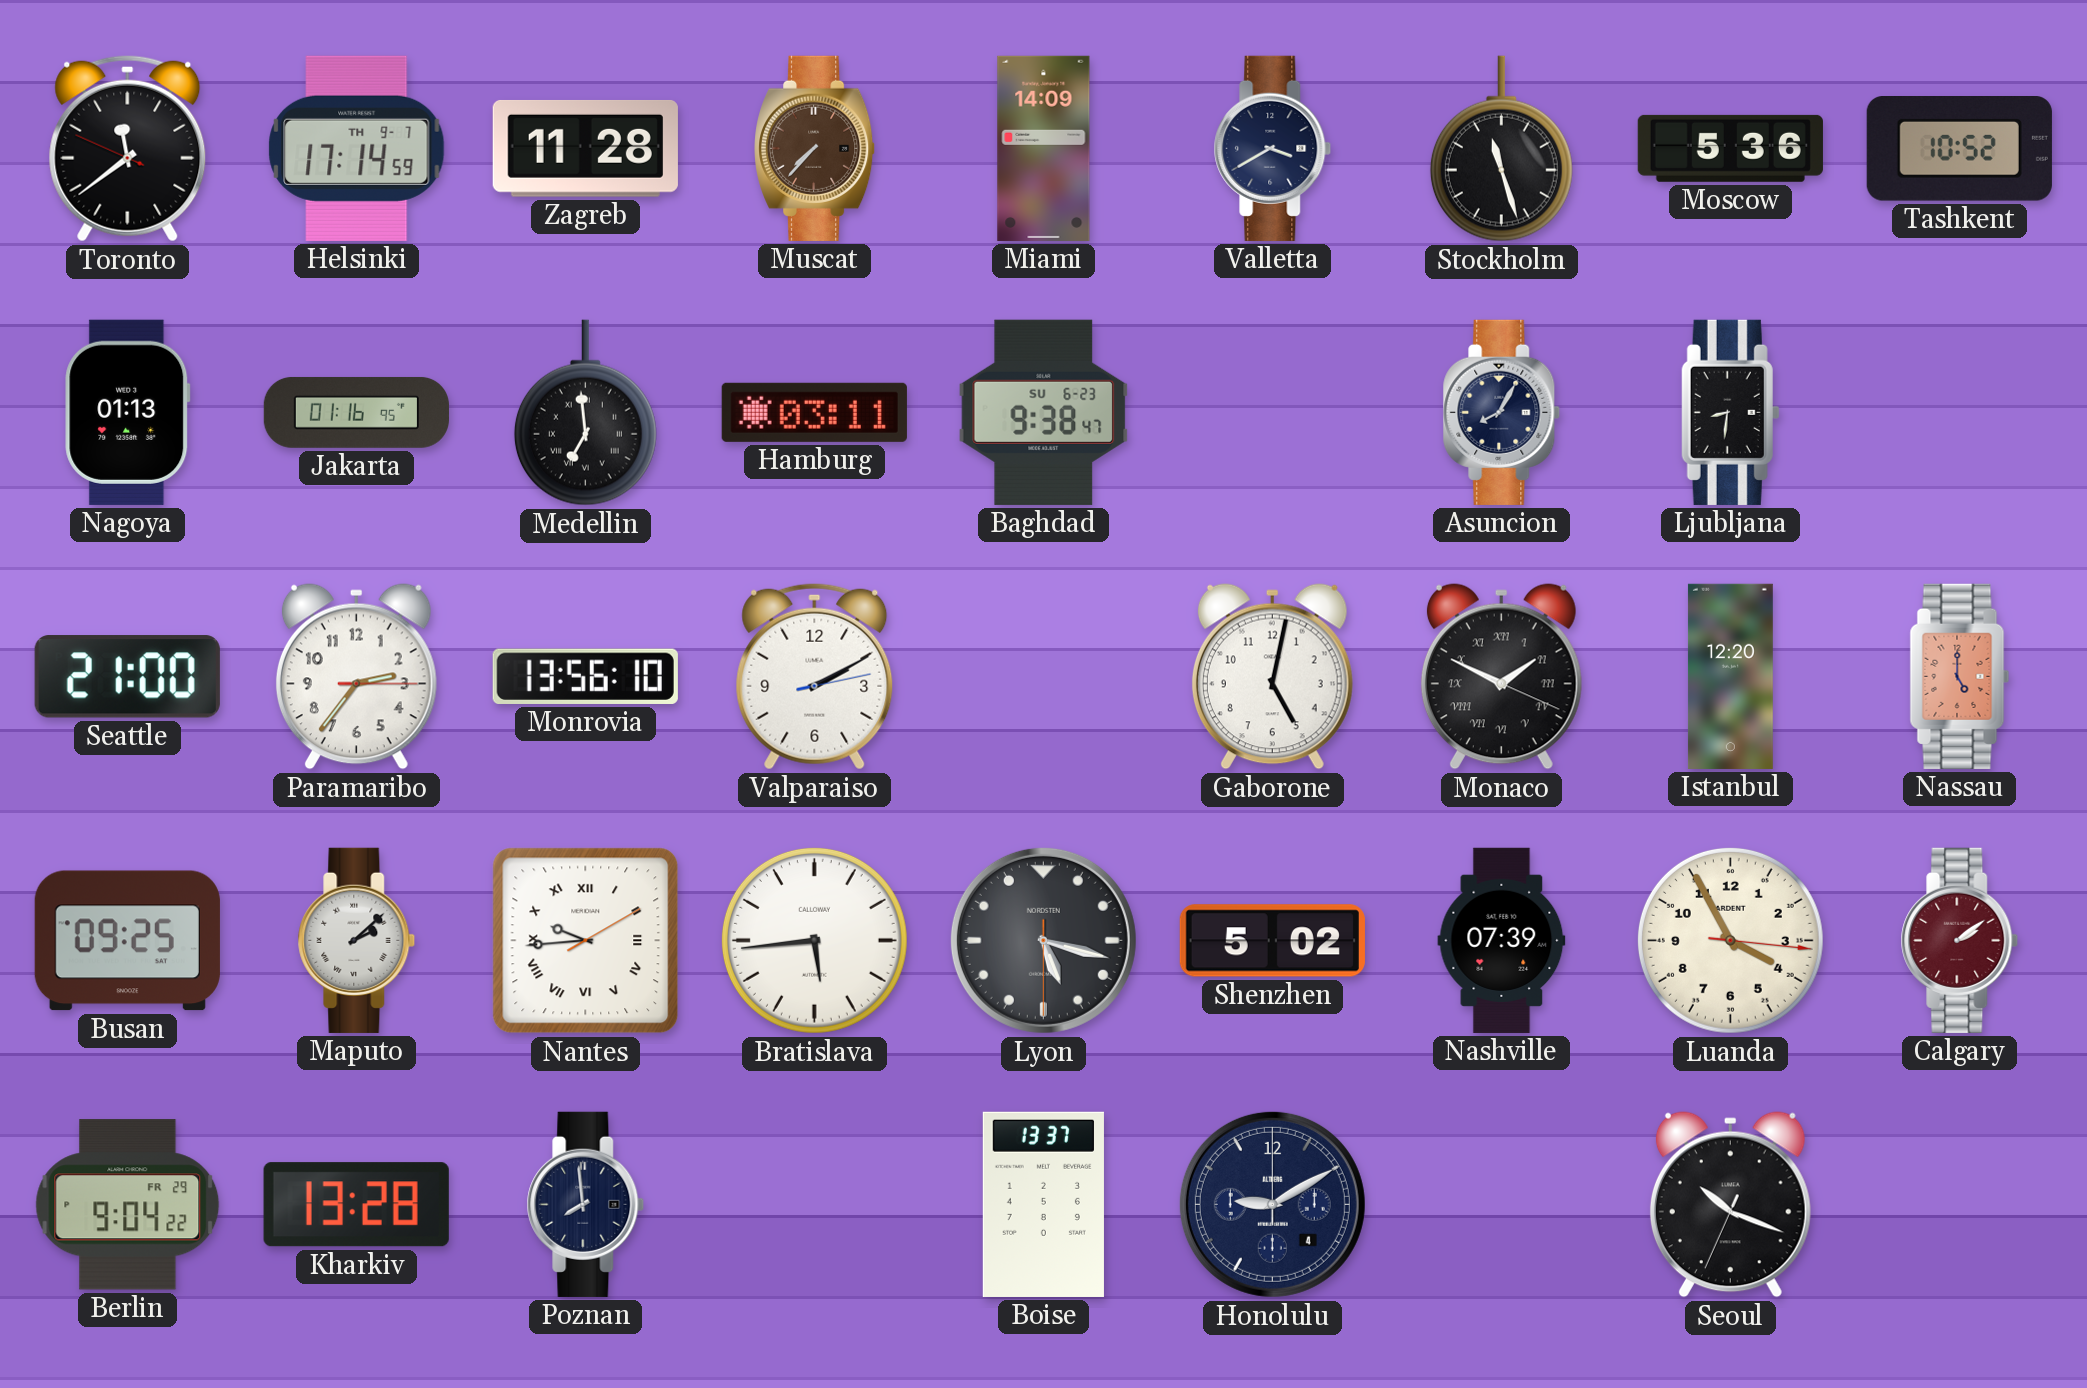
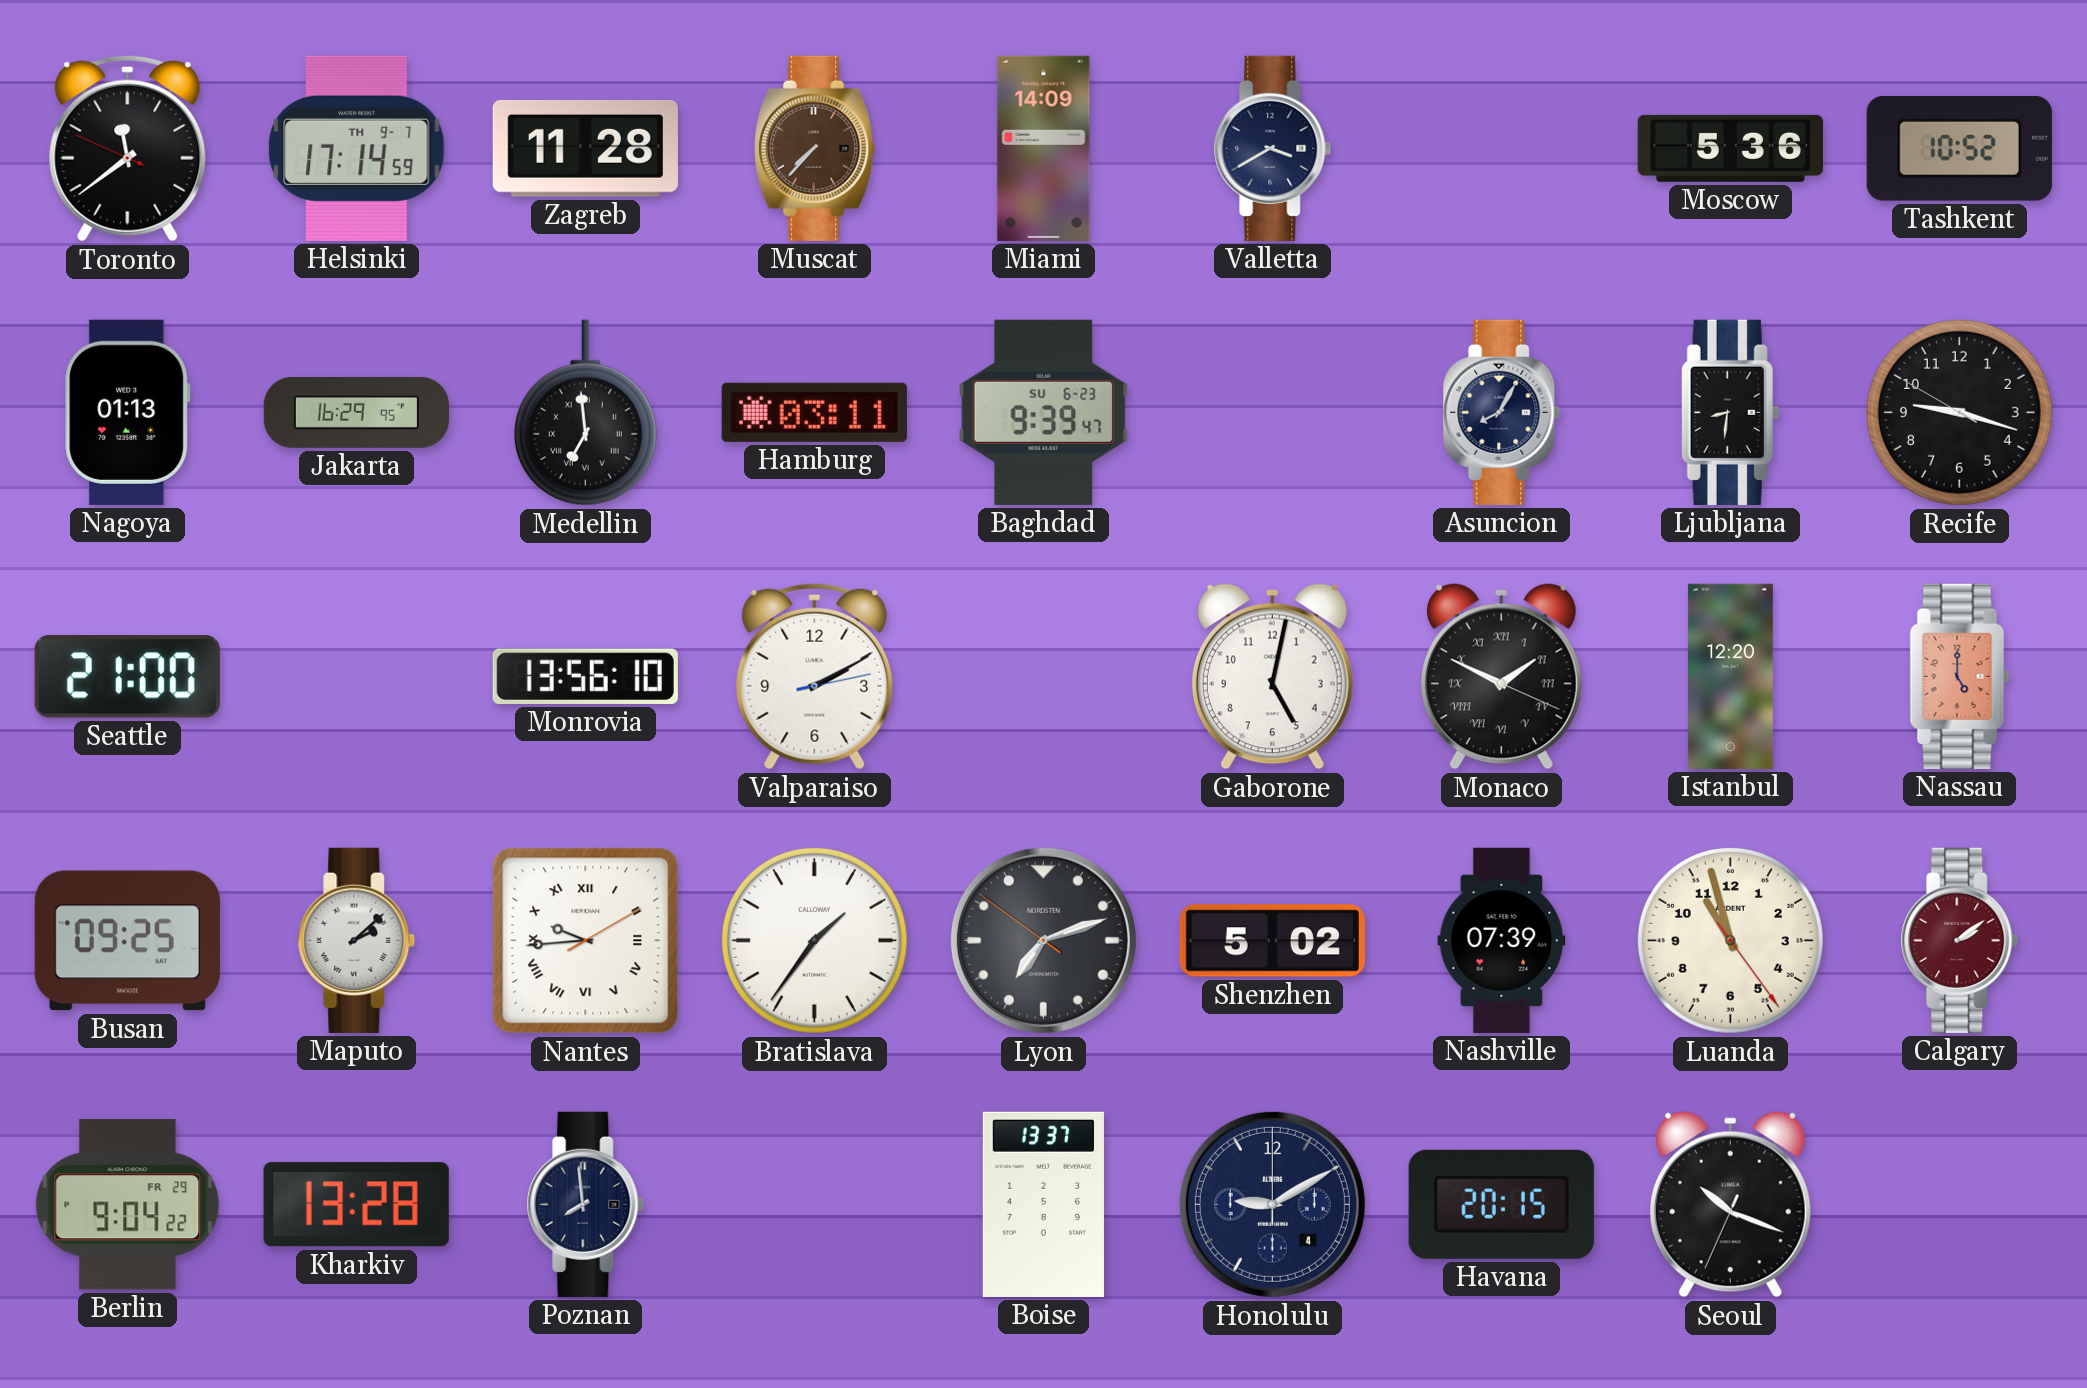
Stockholm: 11:27 -> none
Jakarta: 01:16 -> 16:29
Baghdad: 9:38 -> 9:39
Recife: none -> 9:17
Paramaribo: 2:36 -> none
Bratislava: 5:44 -> 1:36
Lyon: 5:17 -> 7:11
Luanda: 3:55 -> 10:57
Havana: none -> 20:15
